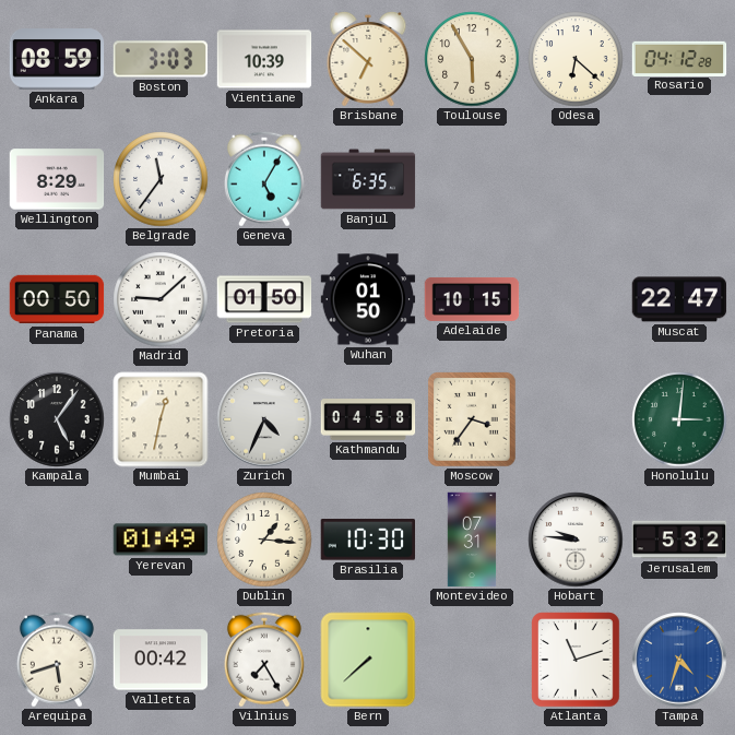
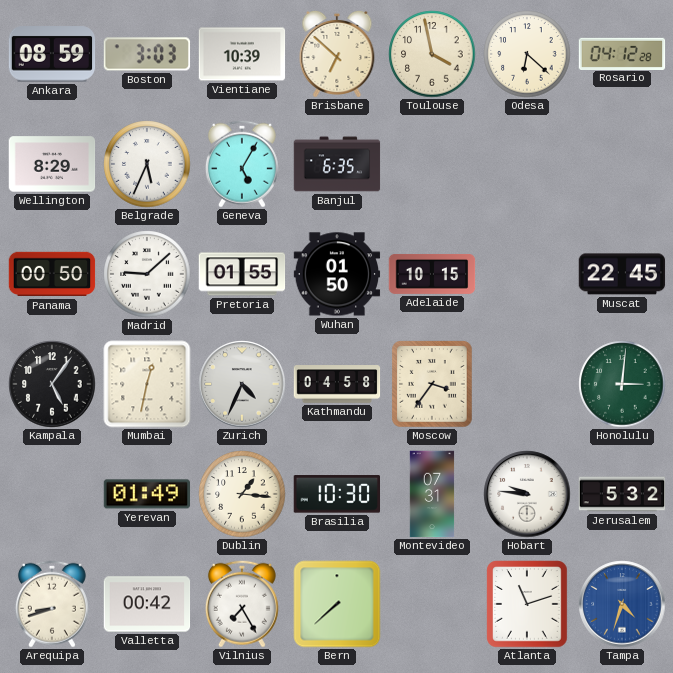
Toulouse: 5:55 -> 3:58
Belgrade: 11:36 -> 5:34
Pretoria: 01:50 -> 01:55
Muscat: 22:47 -> 22:45
Arequipa: 5:42 -> 8:42
